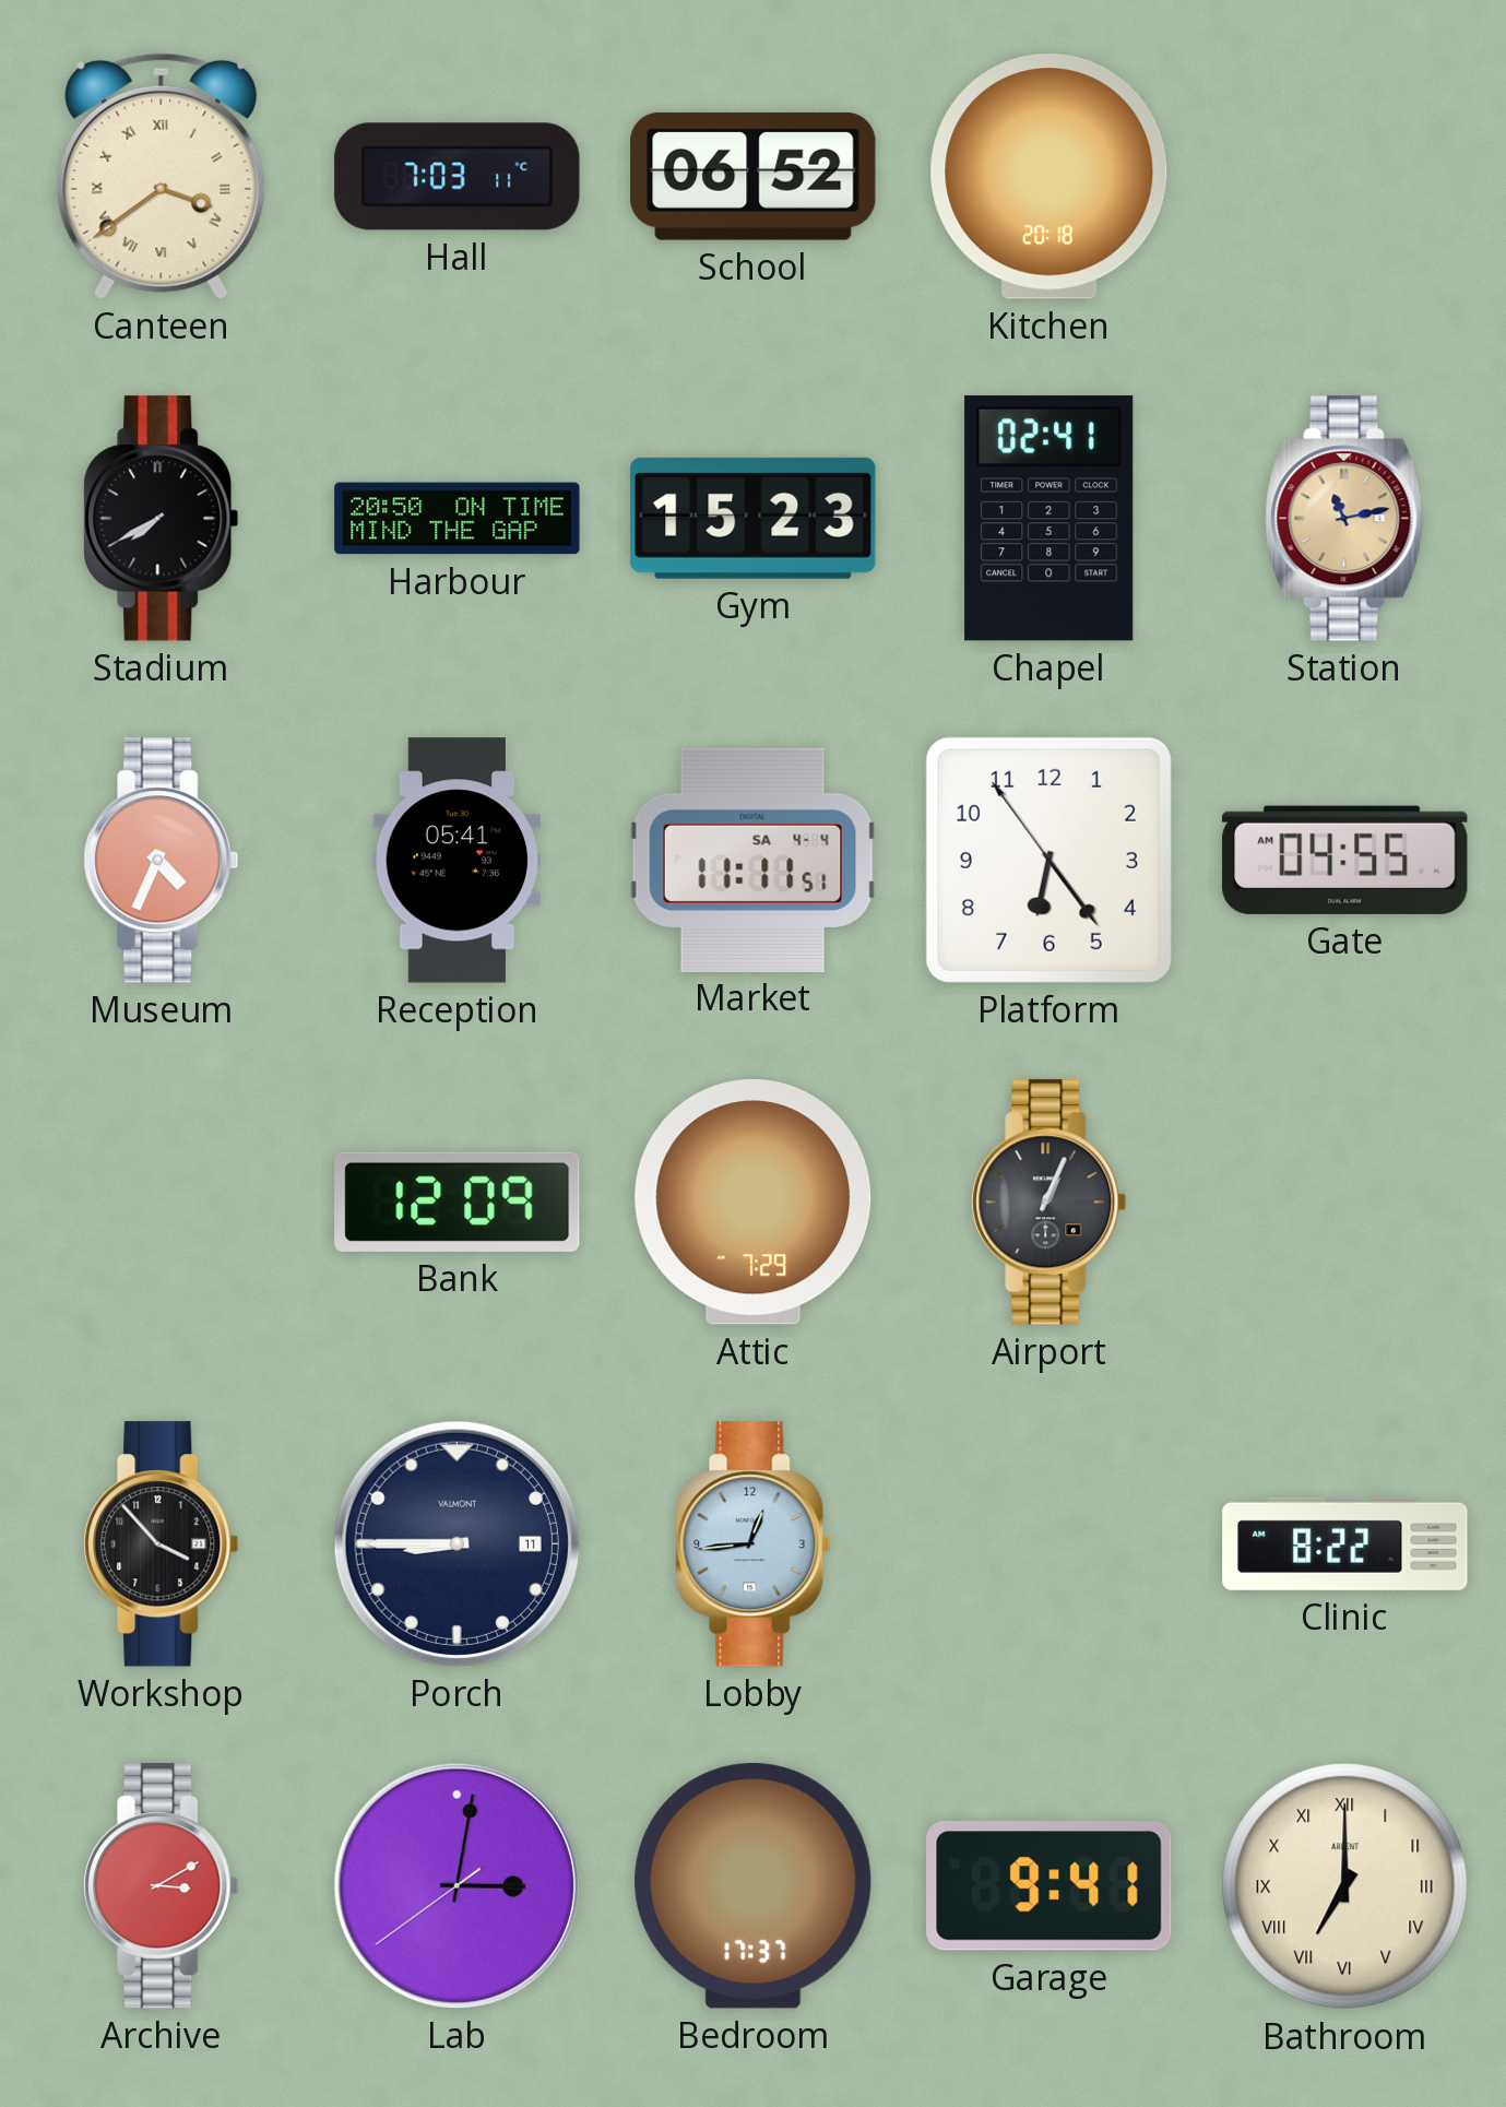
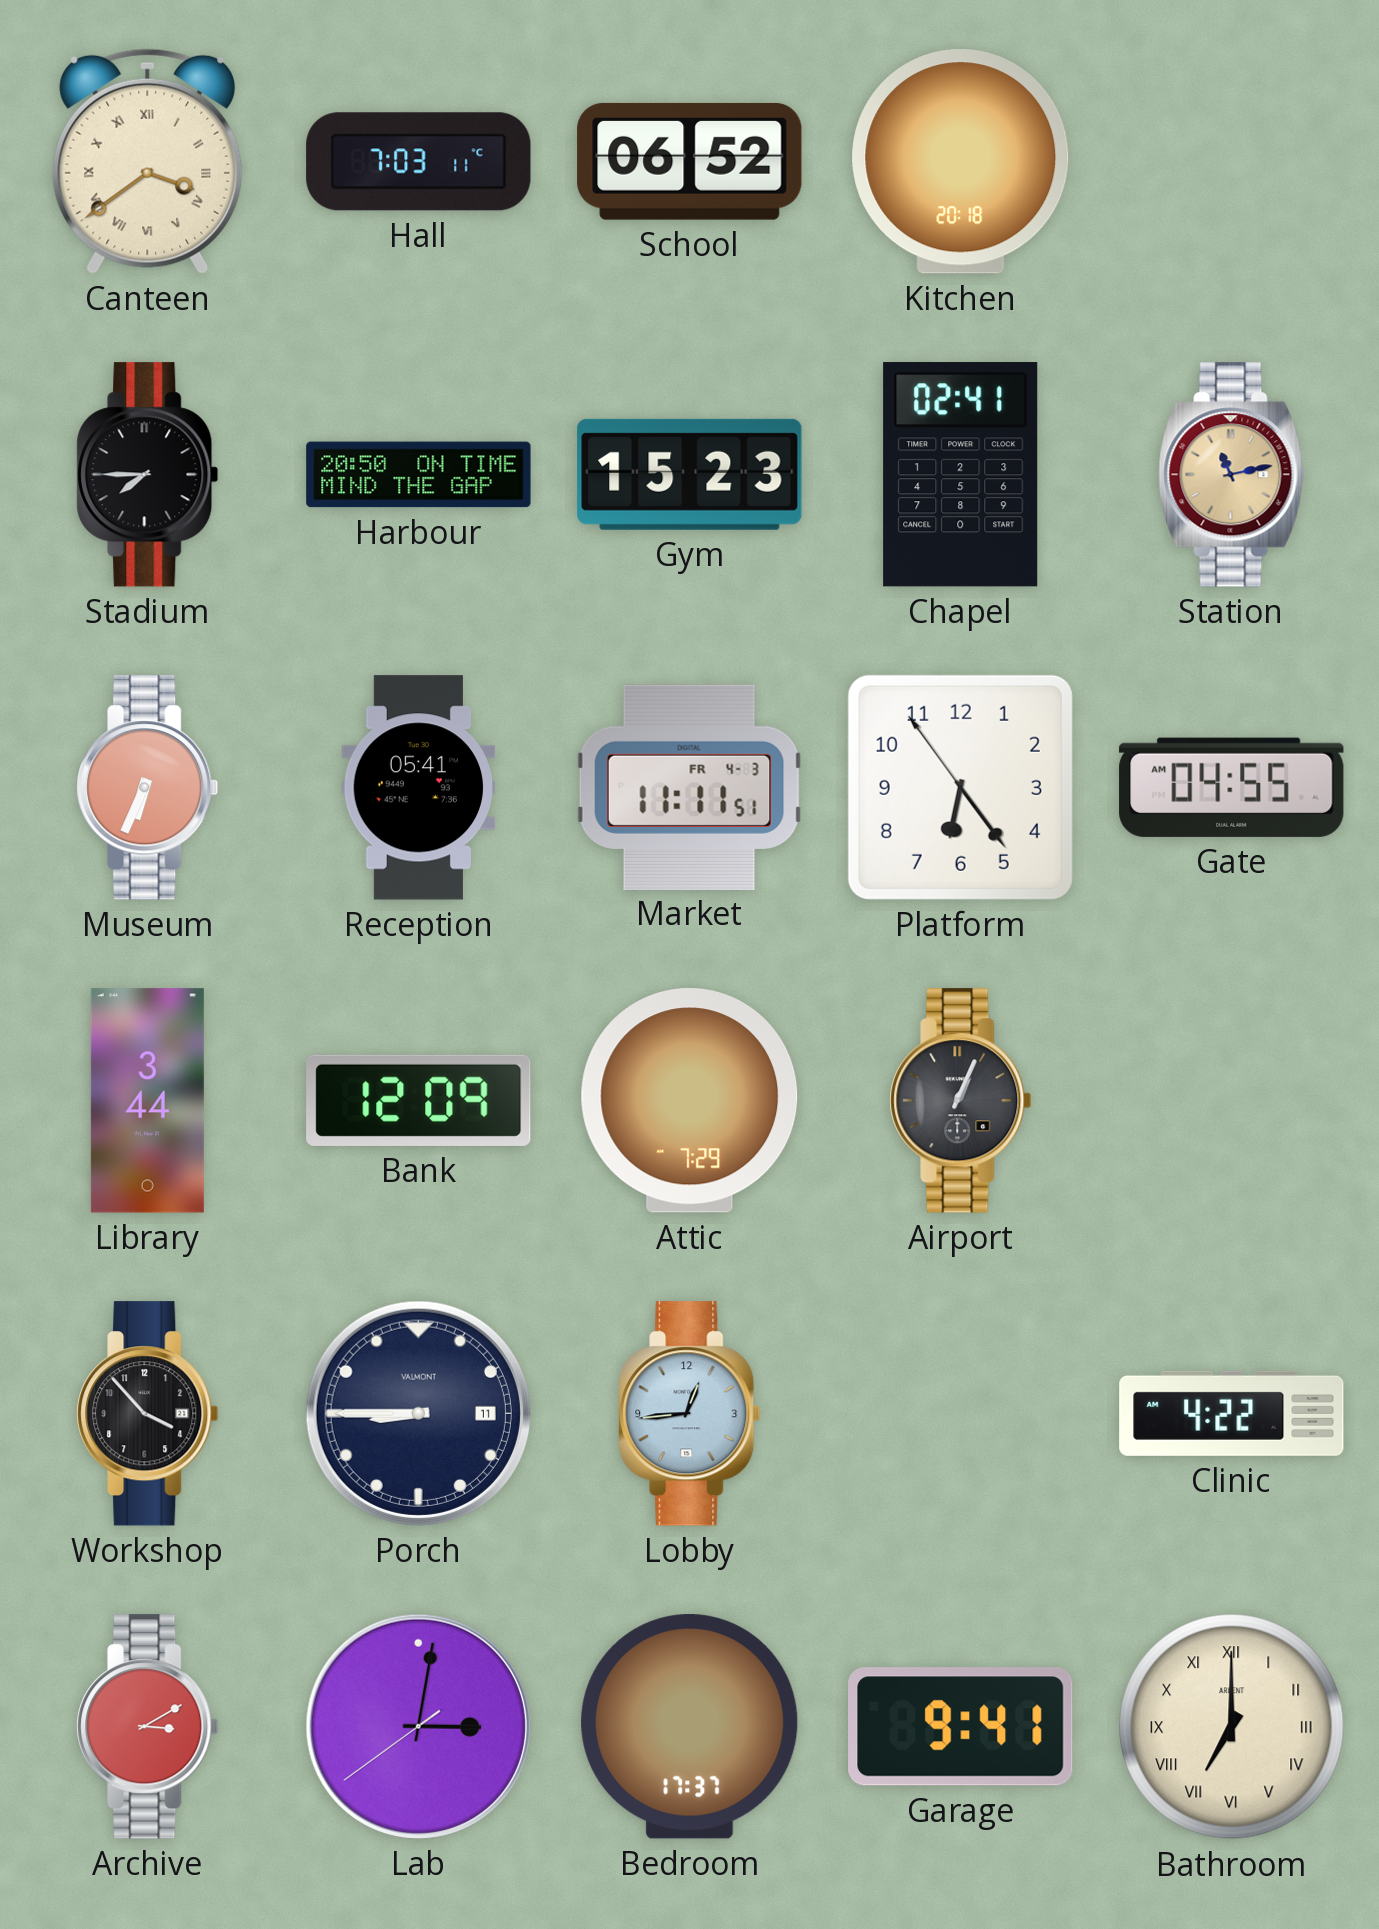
Stadium: 7:40 -> 7:45
Museum: 4:34 -> 6:34
Market date: SA 4-4 -> FR 4-3
Library: none -> 3:44
Clinic: 8:22 -> 4:22
